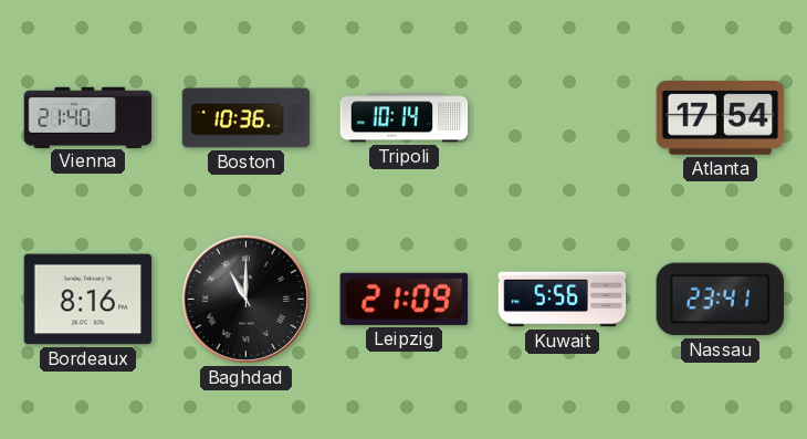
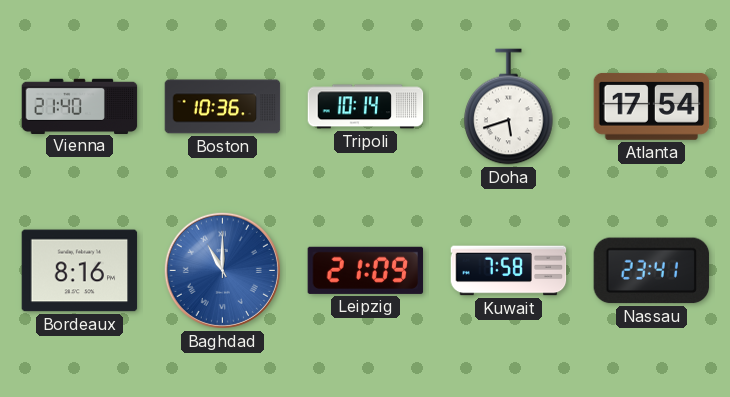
Doha: none -> 5:42
Baghdad dial: black -> blue
Kuwait: 5:56 -> 7:58
